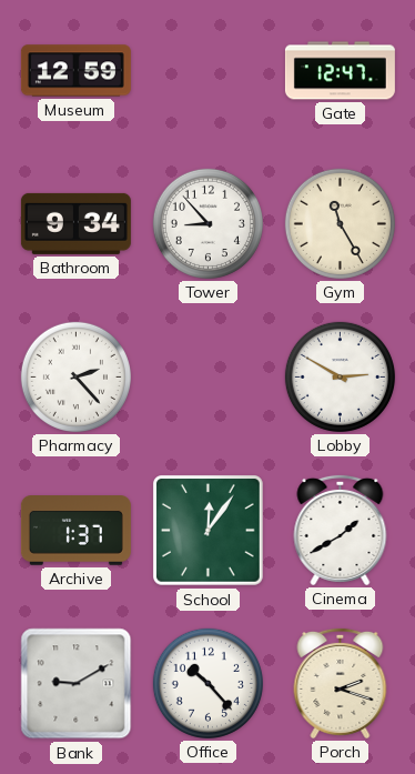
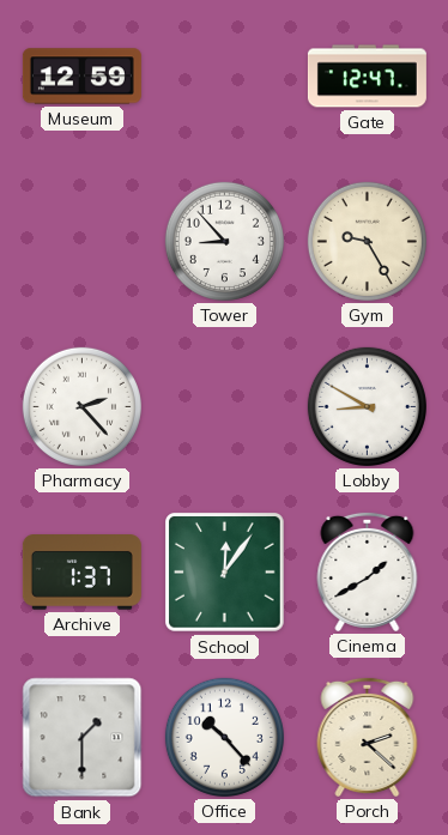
Bathroom: 9:34 -> none
Gym: 11:25 -> 9:25
Lobby: 2:50 -> 8:50
Bank: 9:10 -> 1:30
Porch: 2:18 -> 2:22
